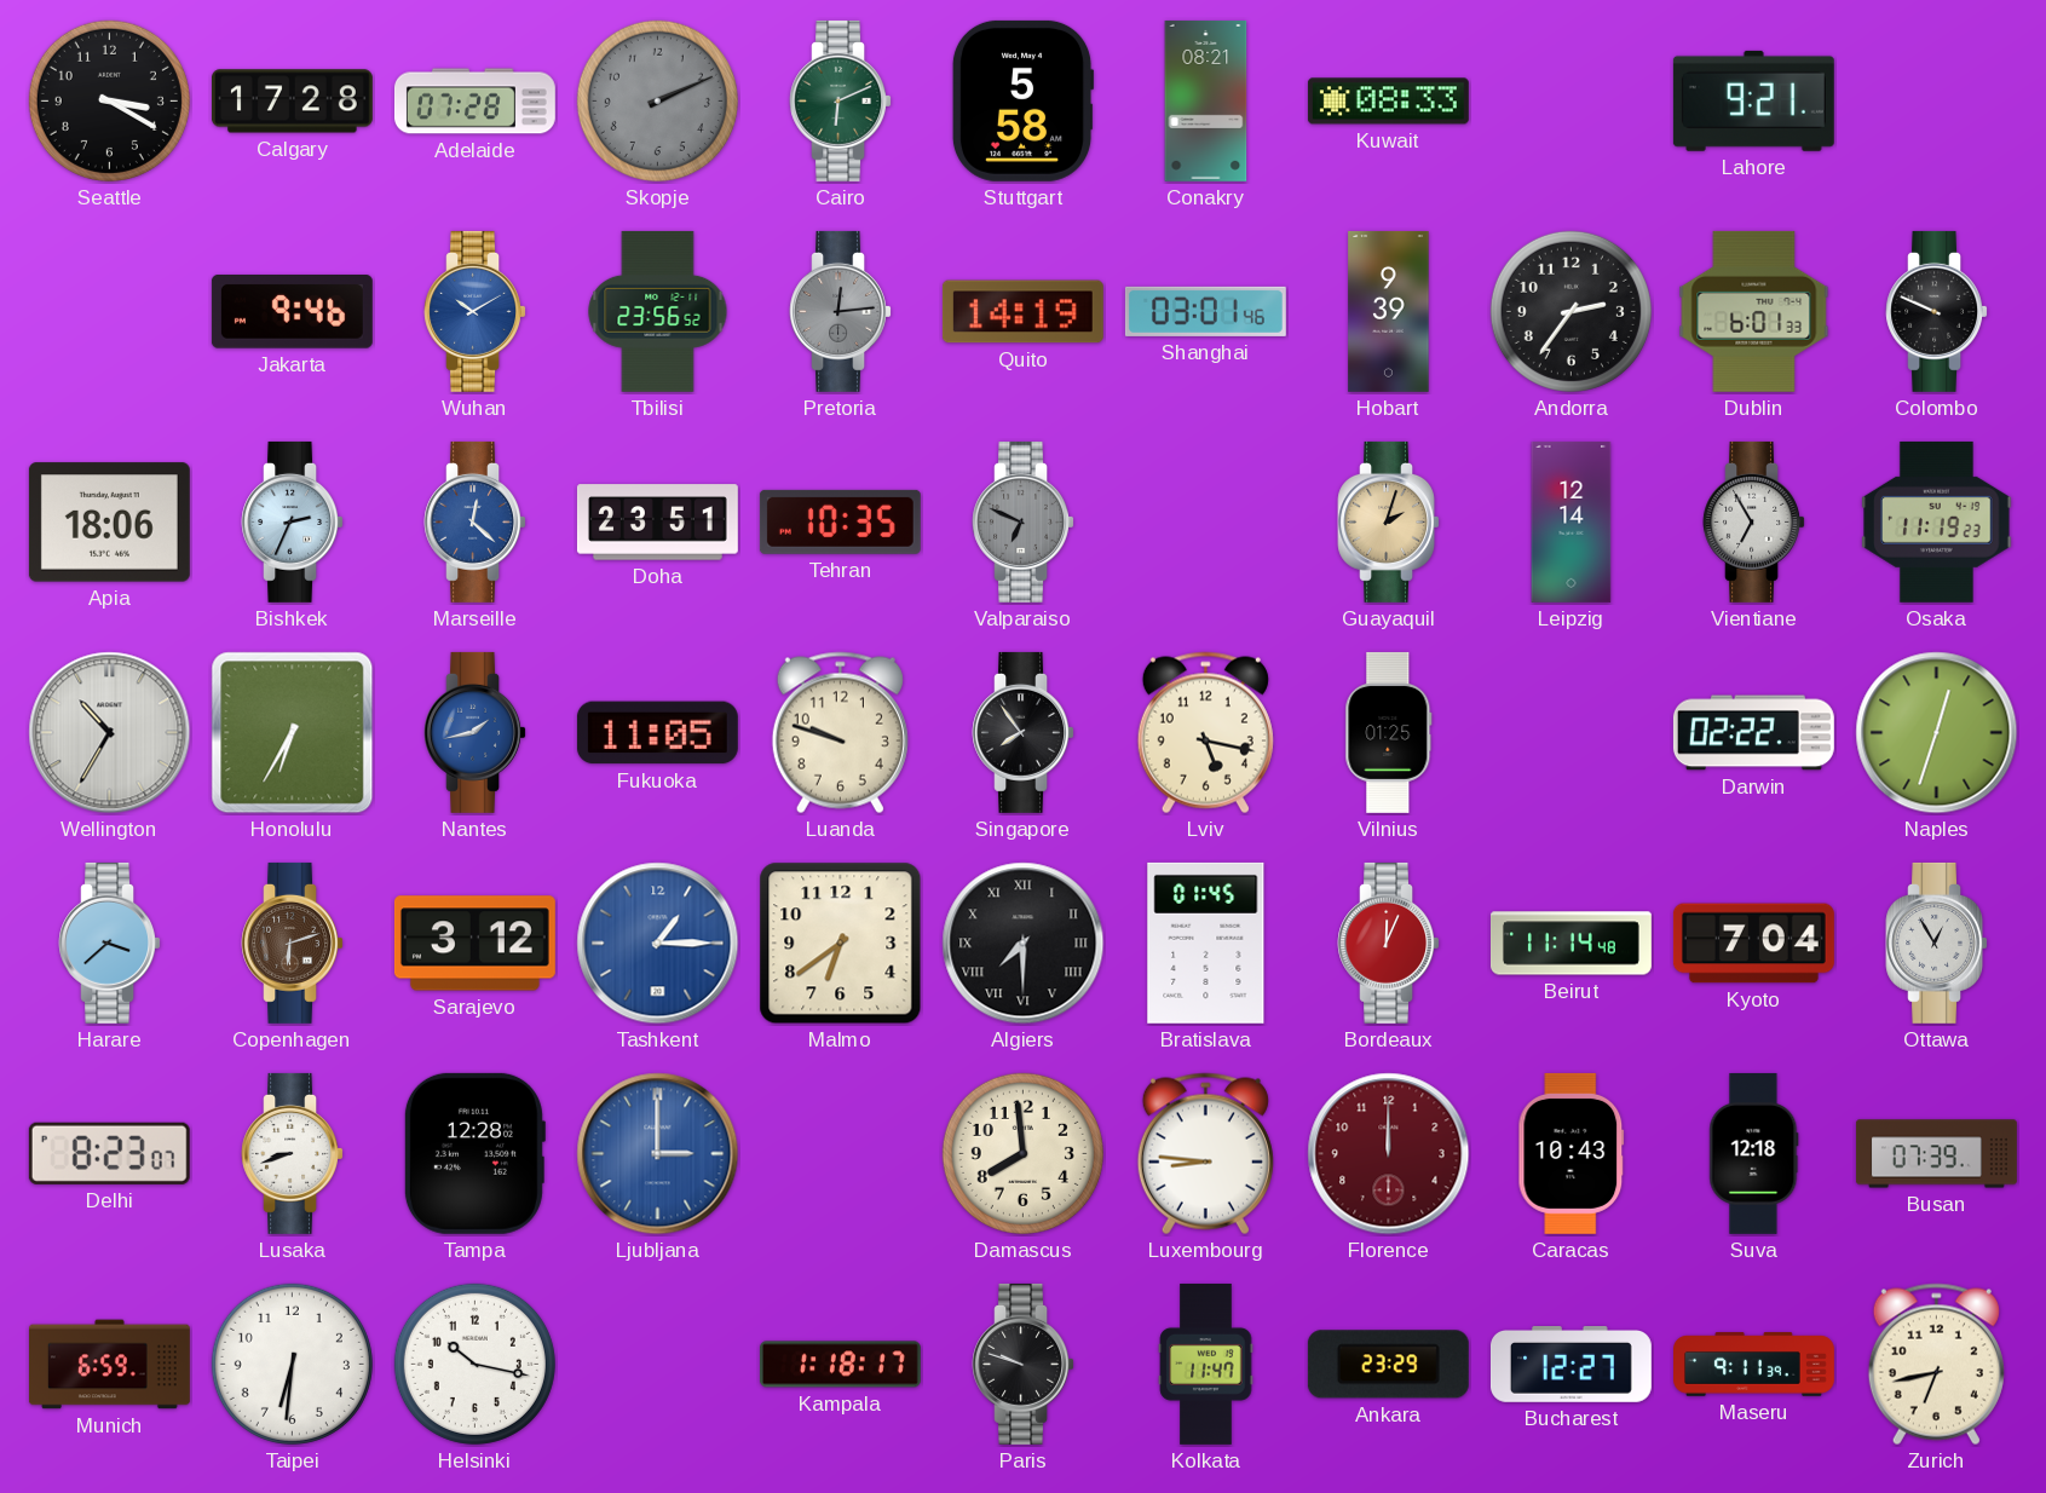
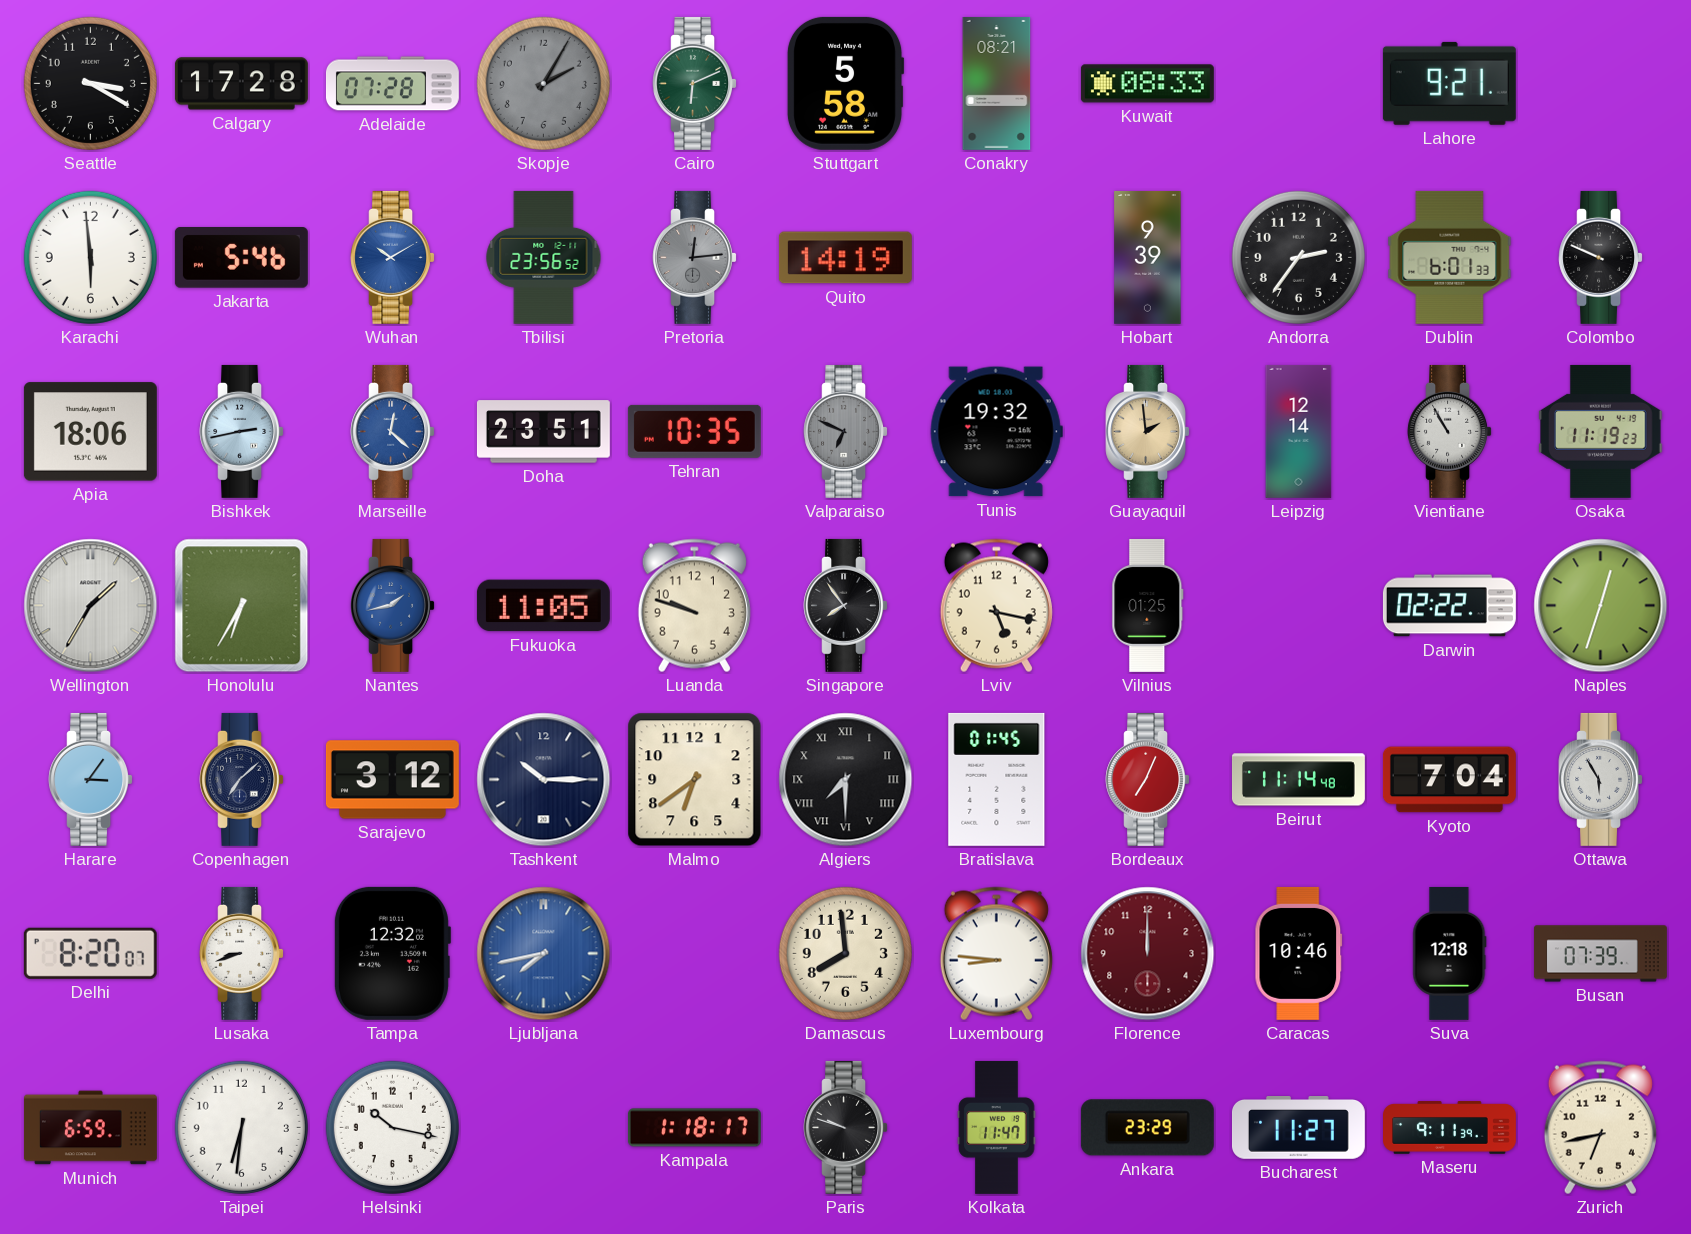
Skopje: 2:11 -> 2:05
Karachi: none -> 5:59
Jakarta: 9:46 -> 5:46
Shanghai: 03:01 -> none
Bishkek: 2:34 -> 2:43
Tunis: none -> 19:32
Guayaquil: 2:03 -> 1:59
Vientiane: 6:55 -> 10:55
Wellington: 10:35 -> 1:35
Harare: 3:38 -> 3:06
Copenhagen: 6:12 -> 7:08
Copenhagen dial: brown -> navy
Tashkent: 1:15 -> 10:15
Tashkent dial: blue -> navy
Bordeaux: 12:04 -> 7:04
Ottawa: 12:55 -> 5:55
Delhi: 8:23 -> 8:20
Tampa: 12:28 -> 12:32
Ljubljana: 3:00 -> 7:43
Caracas: 10:43 -> 10:46
Bucharest: 12:27 -> 11:27
